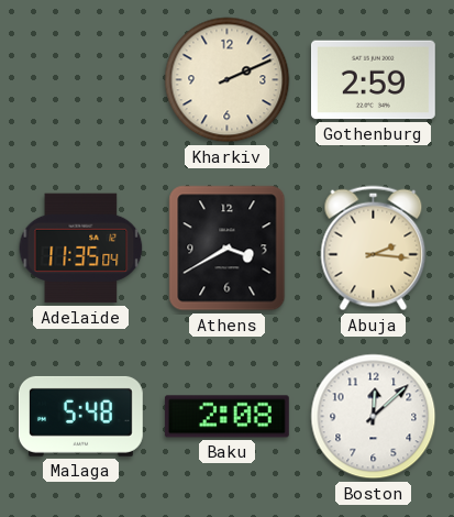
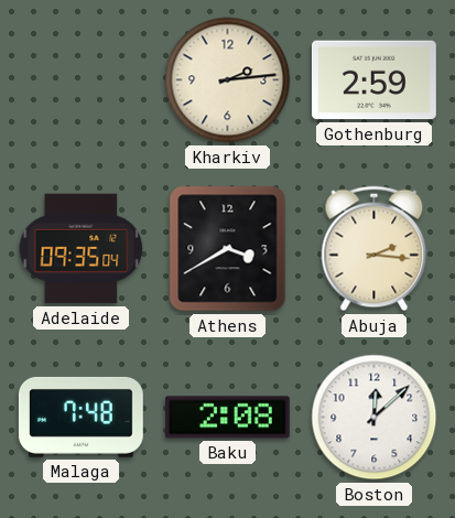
Kharkiv: 2:11 -> 2:14
Adelaide: 11:35 -> 09:35
Malaga: 5:48 -> 7:48
